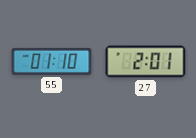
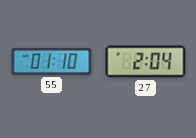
27: 2:01 -> 2:04
